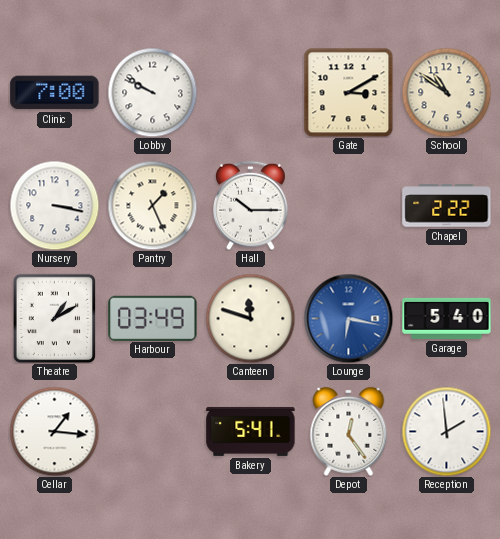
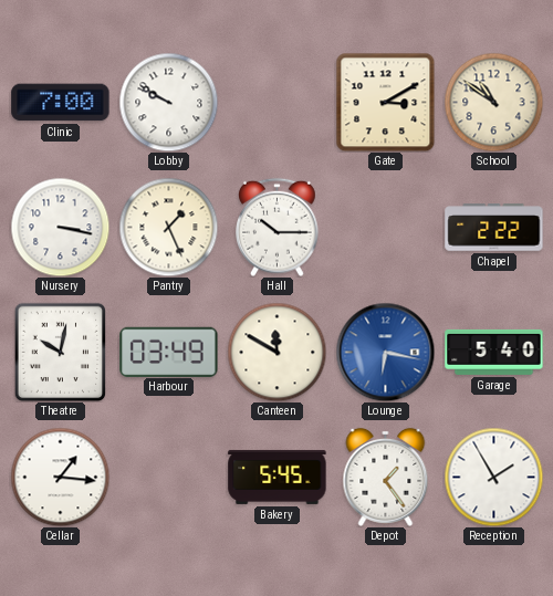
Theatre: 1:10 -> 10:02
Canteen: 11:48 -> 11:50
Bakery: 5:41 -> 5:45
Depot: 12:24 -> 1:24
Reception: 1:59 -> 1:55
